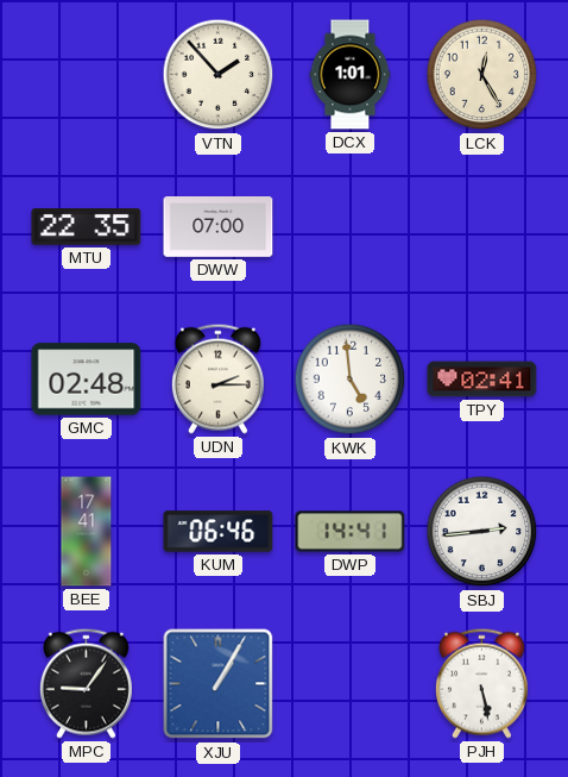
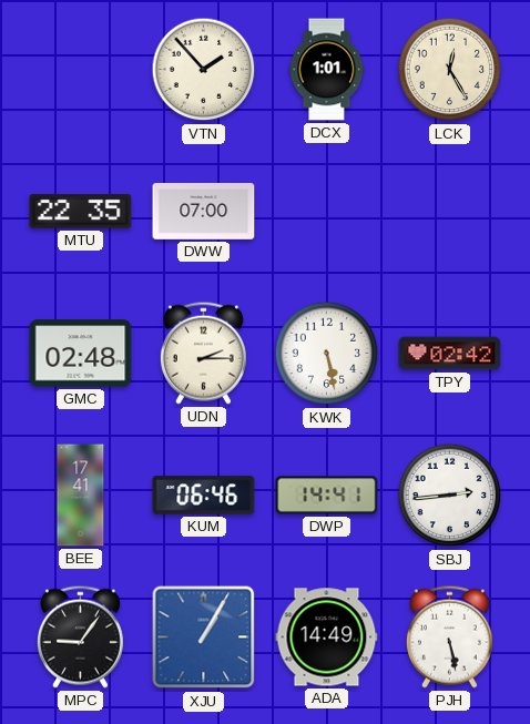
KWK: 4:59 -> 5:28
TPY: 02:41 -> 02:42
ADA: none -> 14:49
